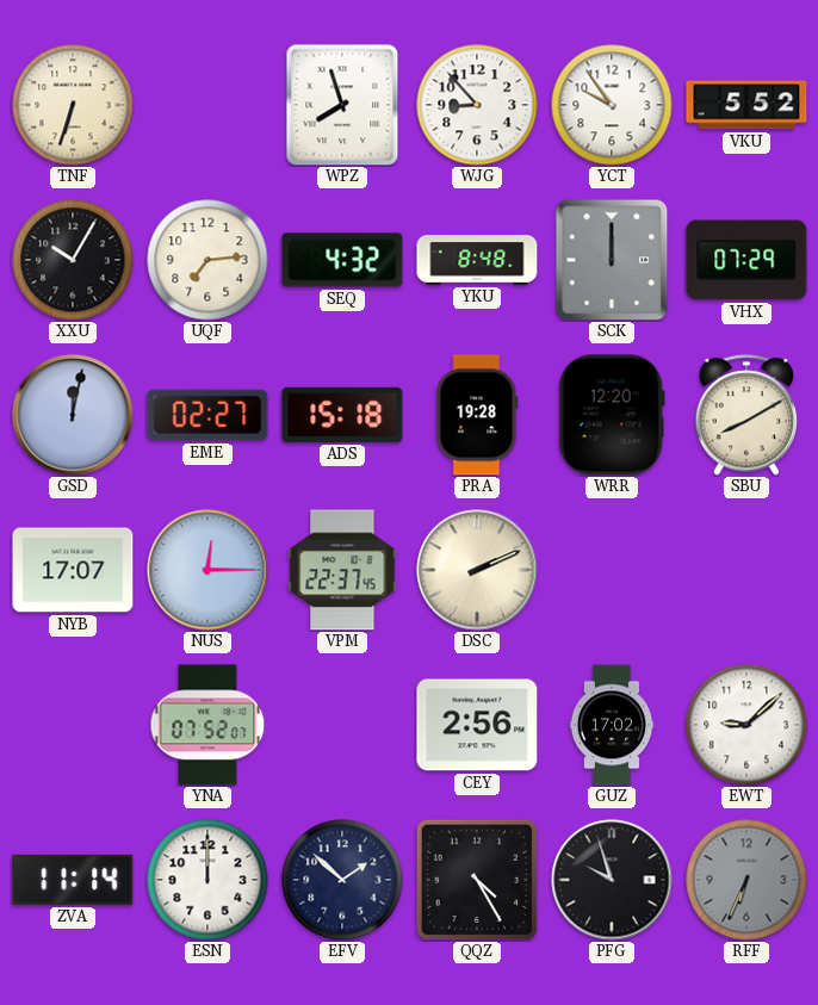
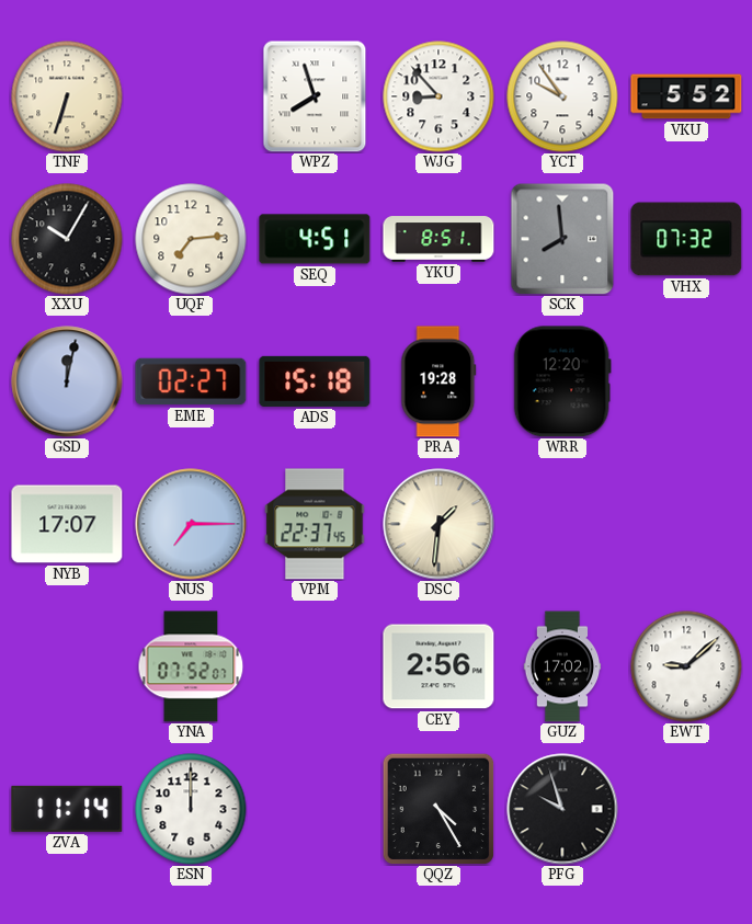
SEQ: 4:32 -> 4:51
YKU: 8:48 -> 8:51
SCK: 12:00 -> 7:59
VHX: 07:29 -> 07:32
SBU: 8:10 -> none
NUS: 12:15 -> 7:15
DSC: 2:11 -> 1:31
EFV: 1:52 -> none
RFF: 6:34 -> none
